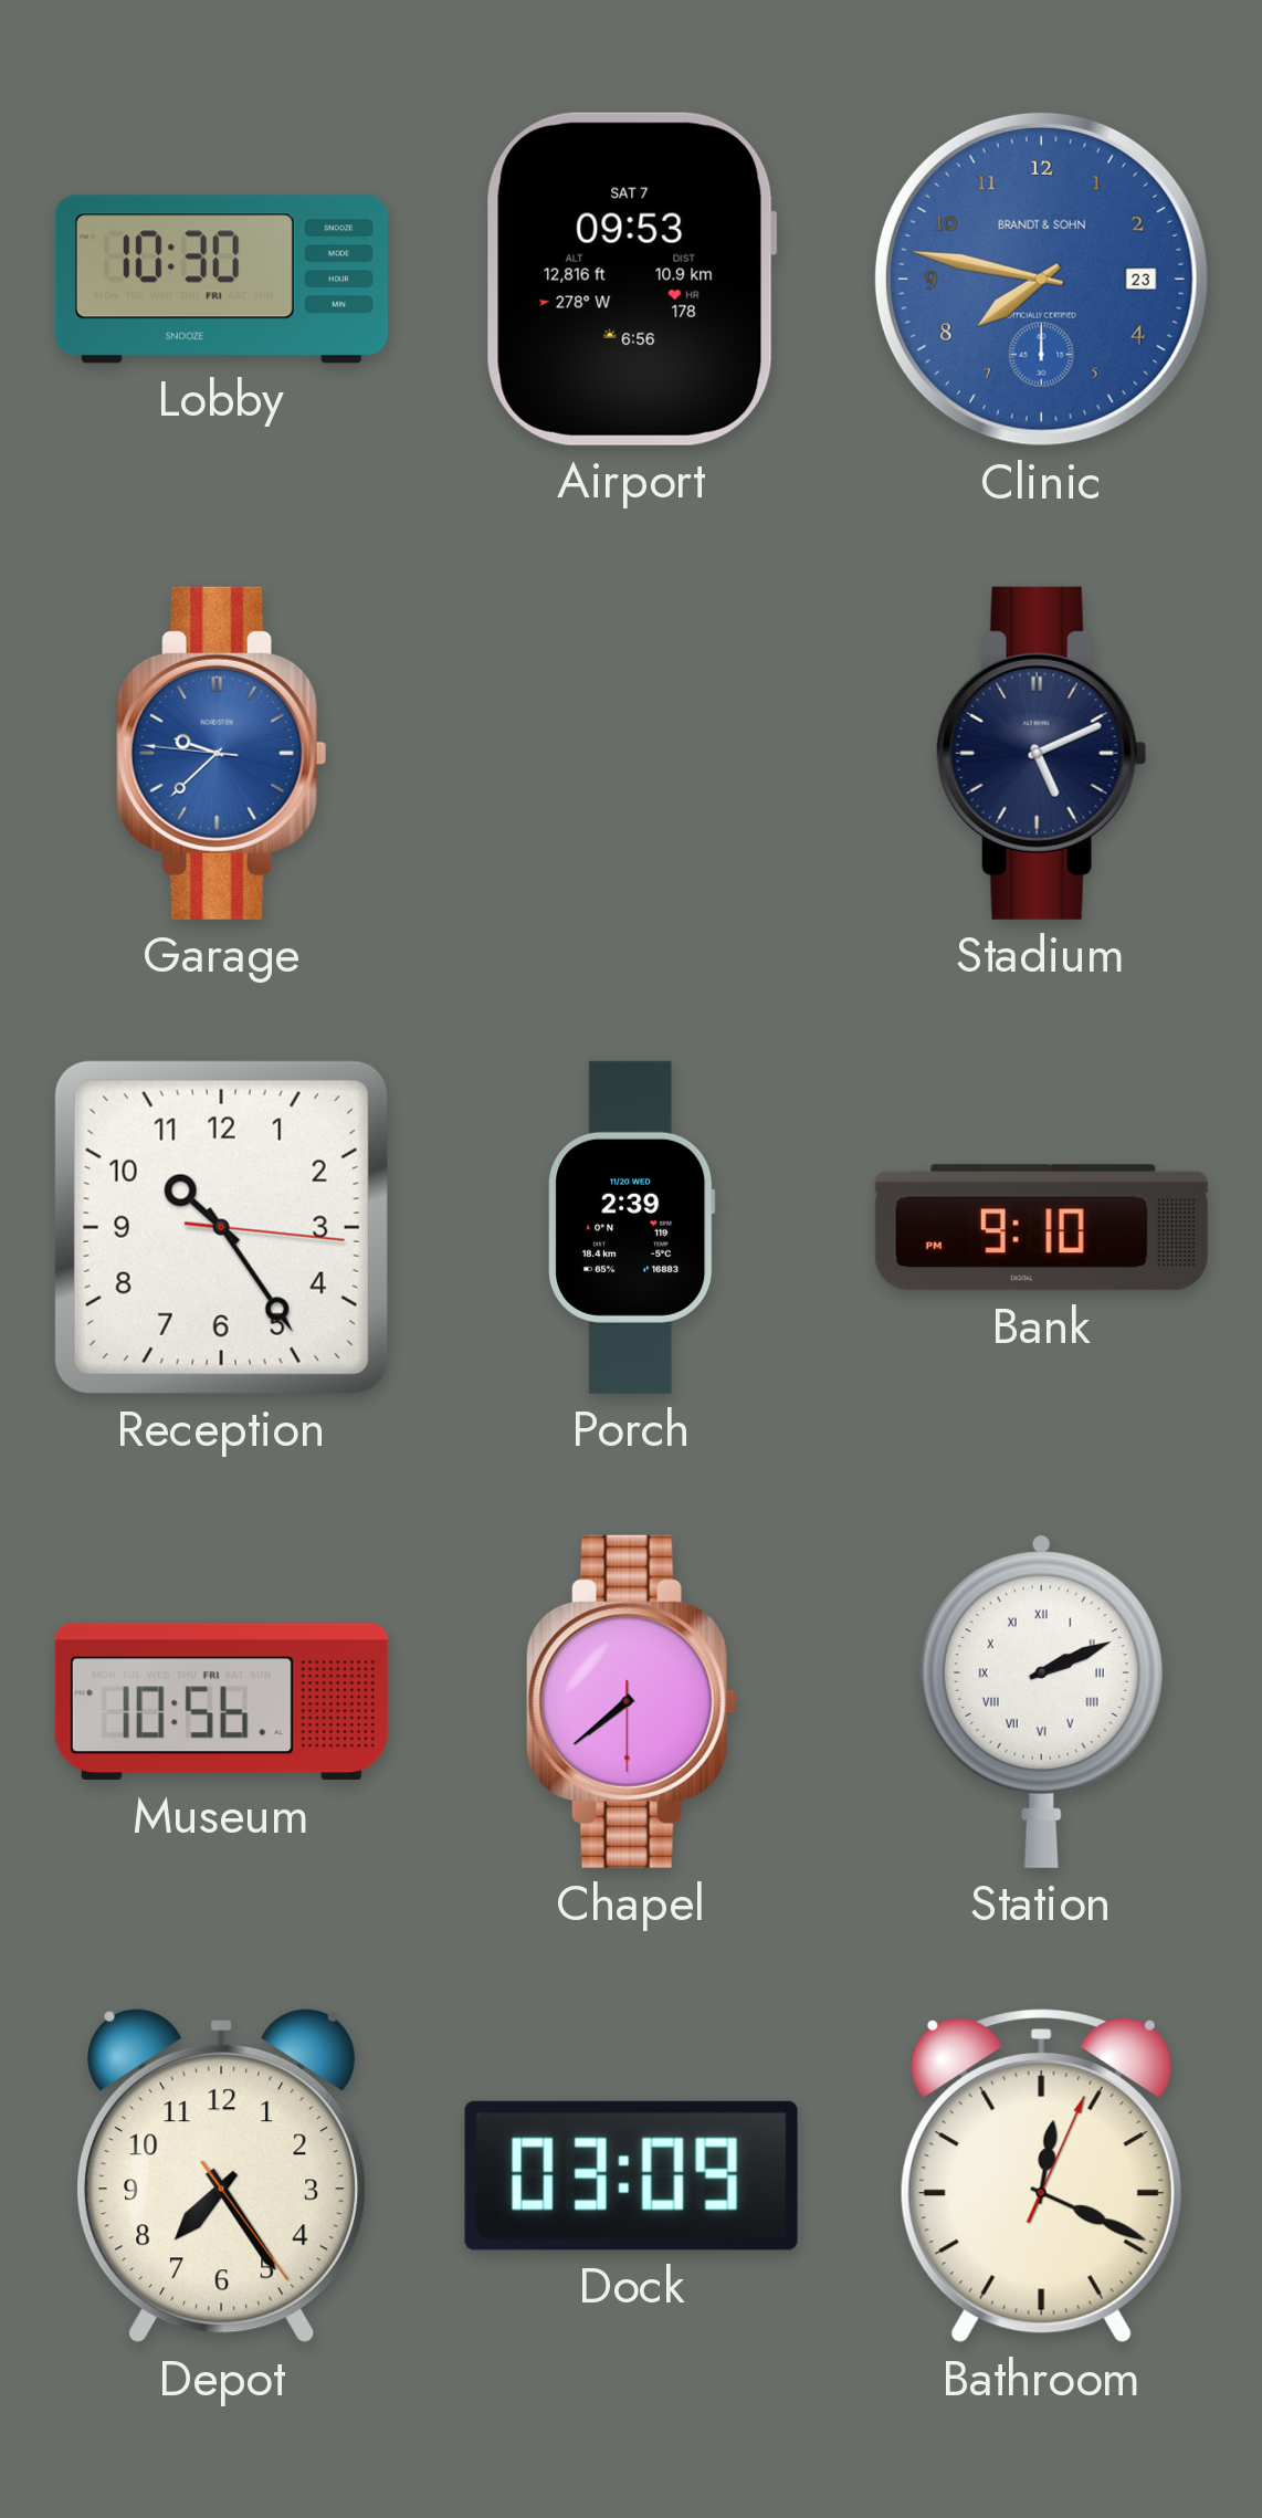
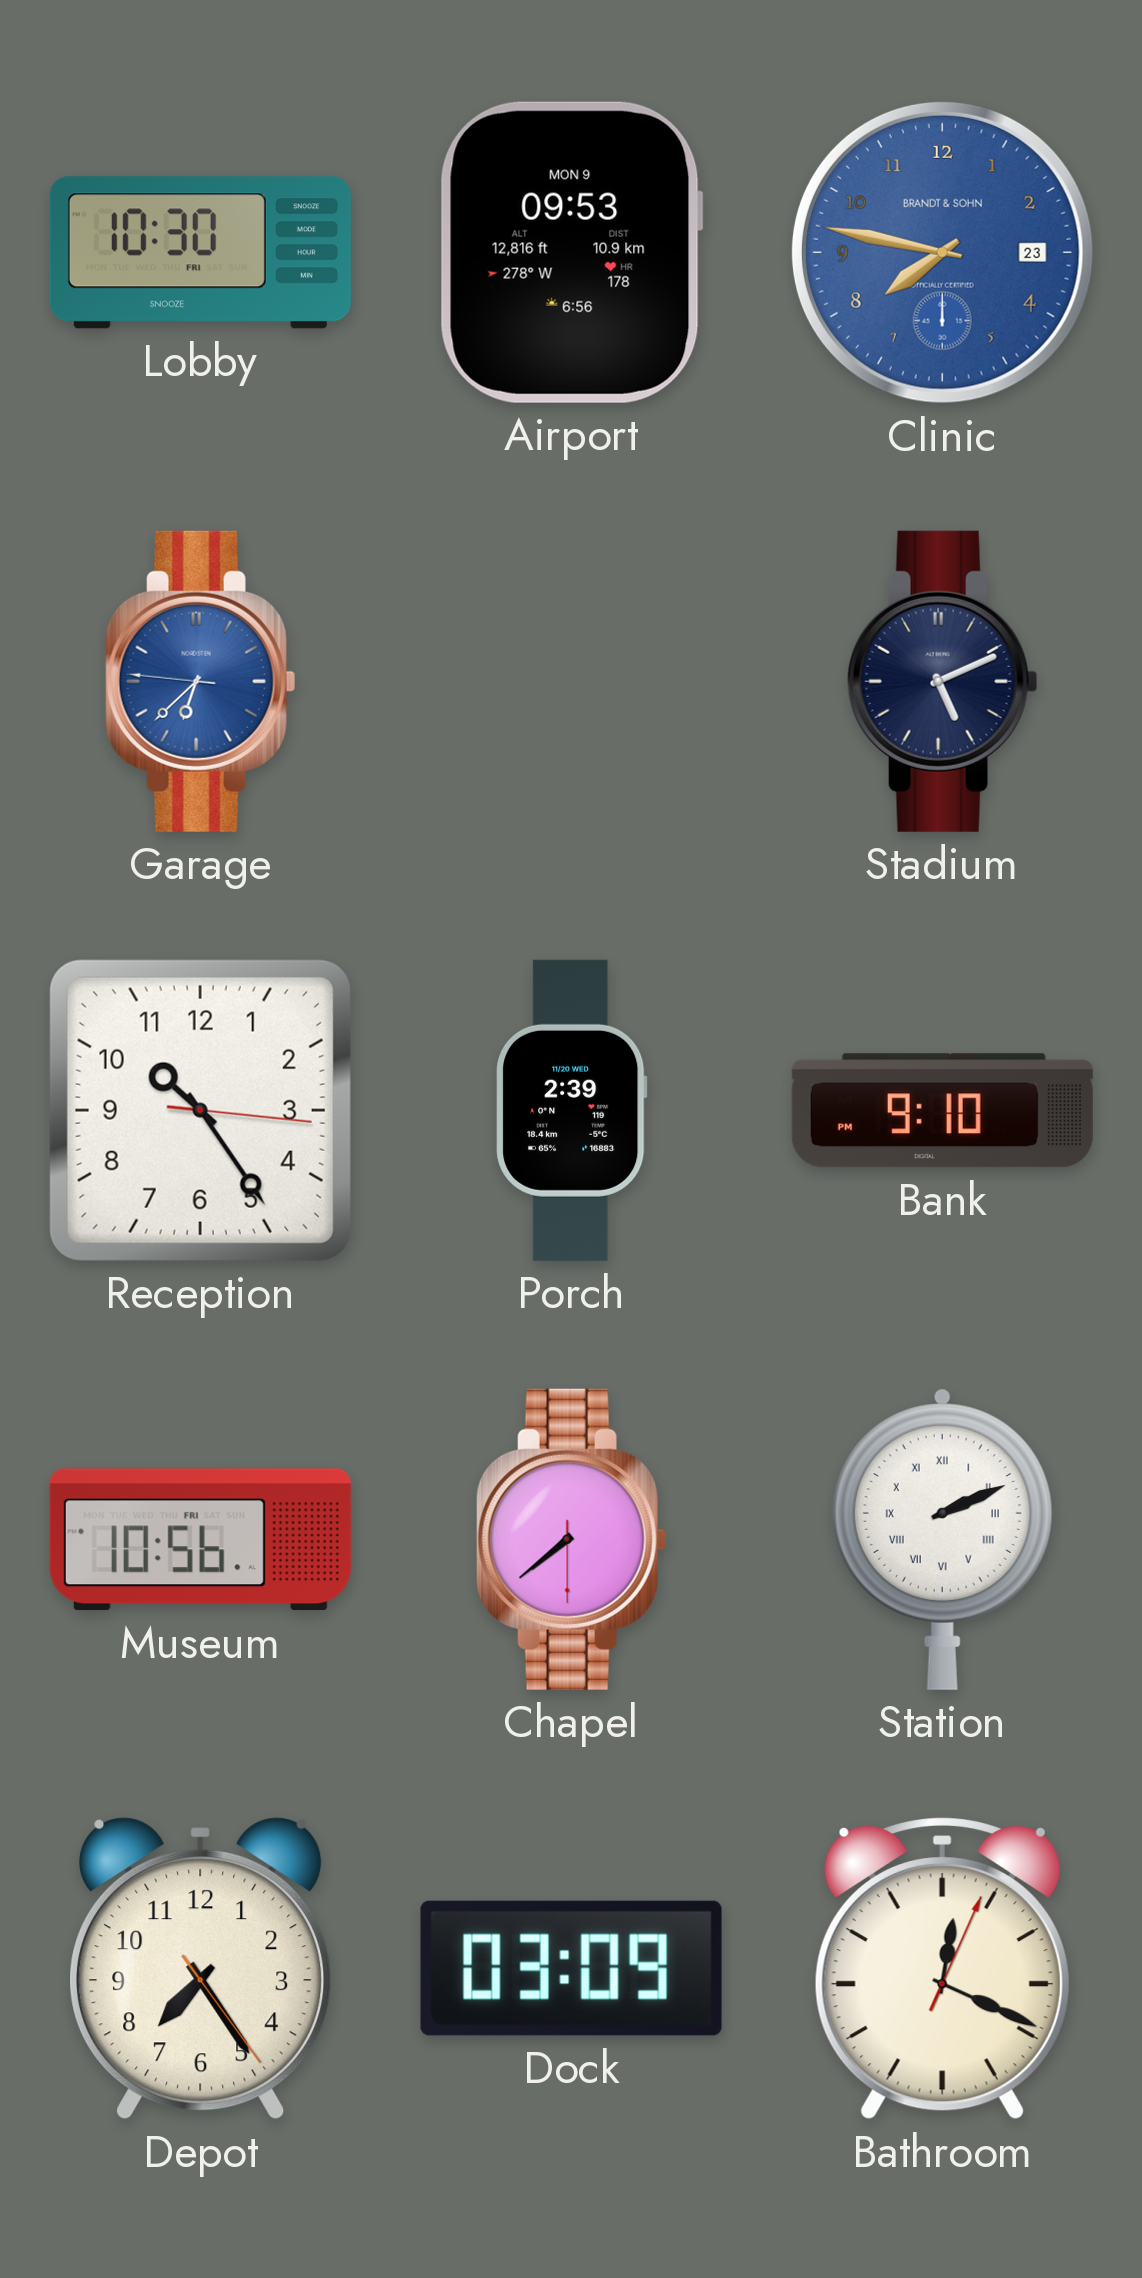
Airport date: SAT 7 -> MON 9
Garage: 9:37 -> 6:37
